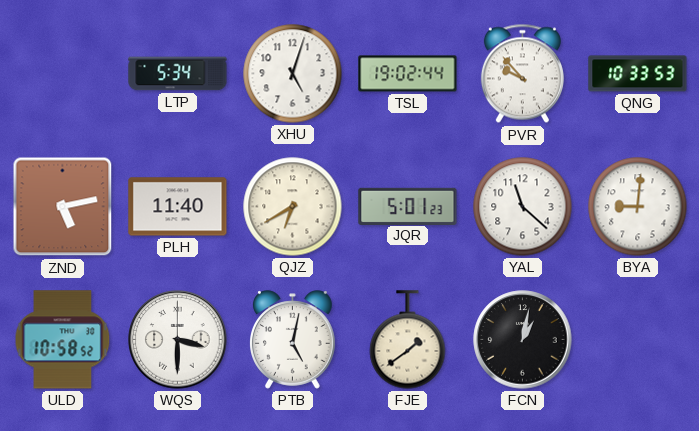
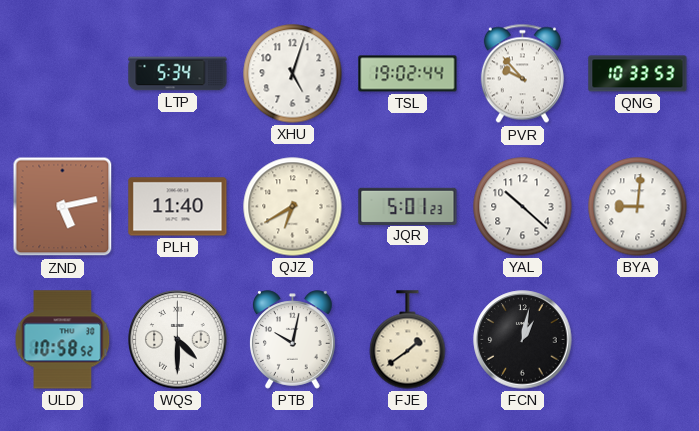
YAL: 11:22 -> 10:22
WQS: 3:30 -> 4:30
PTB: 5:02 -> 10:02
